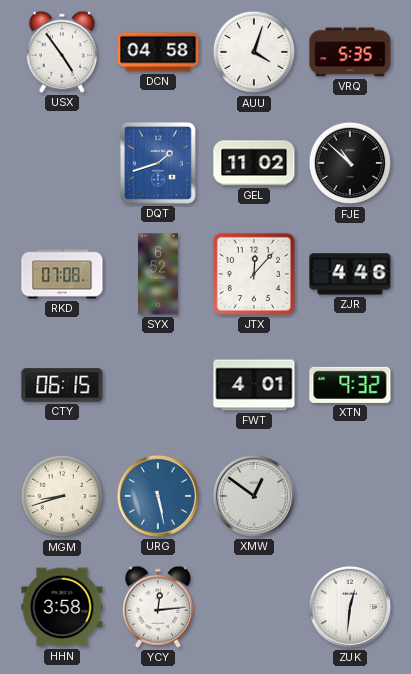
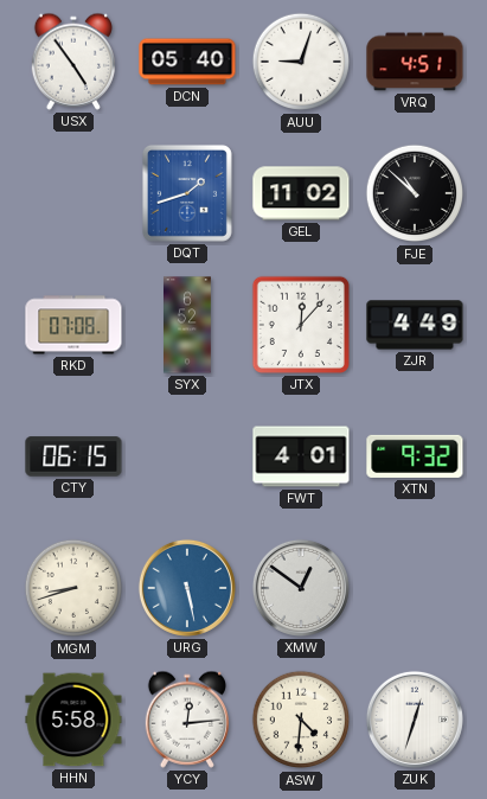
DCN: 04:58 -> 05:40
AUU: 4:03 -> 9:03
VRQ: 5:35 -> 4:51
ZJR: 4:46 -> 4:49
HHN: 3:58 -> 5:58
ASW: none -> 4:31
ZUK: 12:31 -> 12:33
